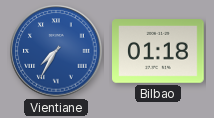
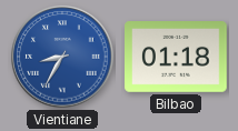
Vientiane: 7:35 -> 8:35
